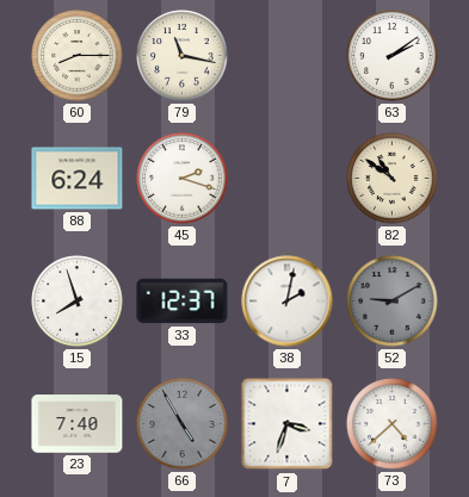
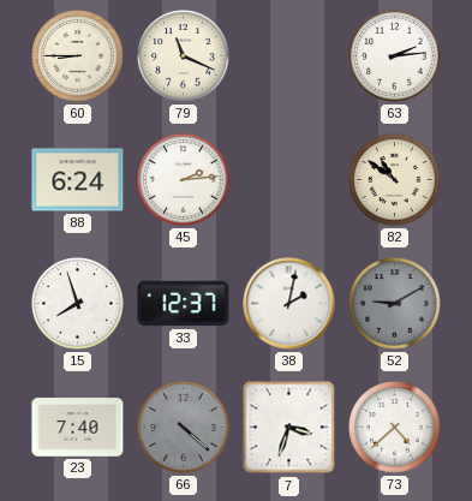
60: 8:15 -> 8:45
79: 11:17 -> 11:19
63: 2:09 -> 2:14
45: 2:18 -> 2:14
66: 4:55 -> 4:22
